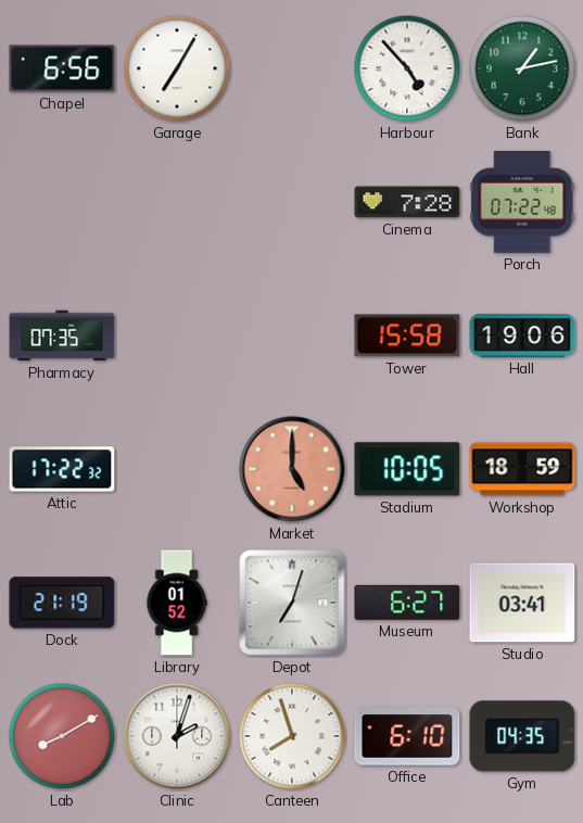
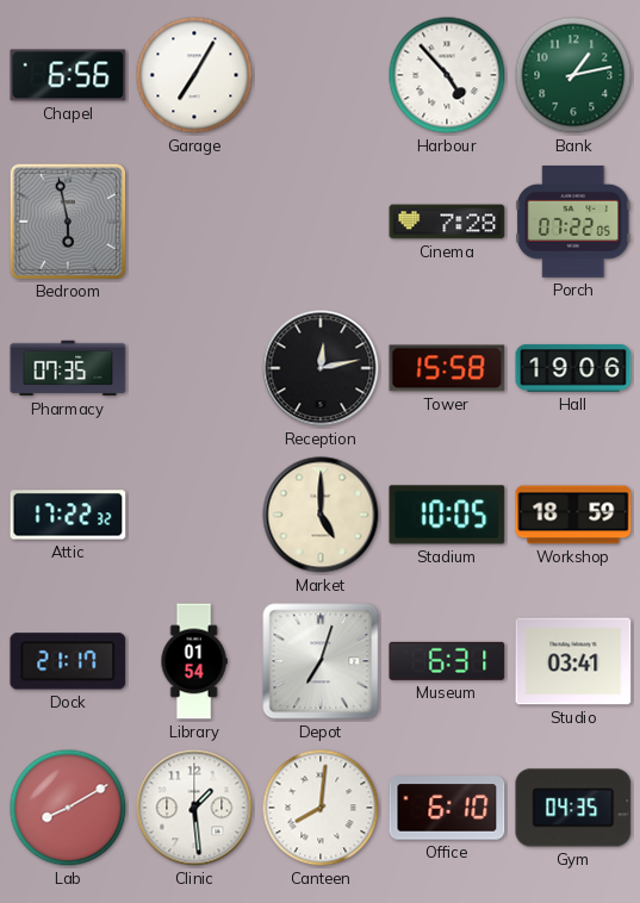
Bedroom: none -> 5:58
Porch: 07:22:48 -> 07:22:05
Reception: none -> 12:13
Market dial: salmon -> cream
Dock: 21:19 -> 21:17
Library: 01:52 -> 01:54
Museum: 6:27 -> 6:31
Clinic: 2:03 -> 1:29
Canteen: 7:57 -> 8:01
